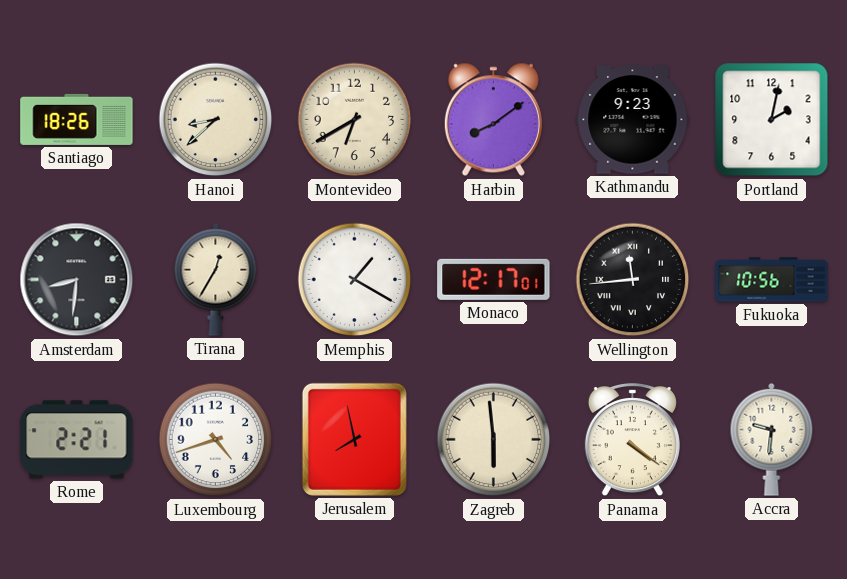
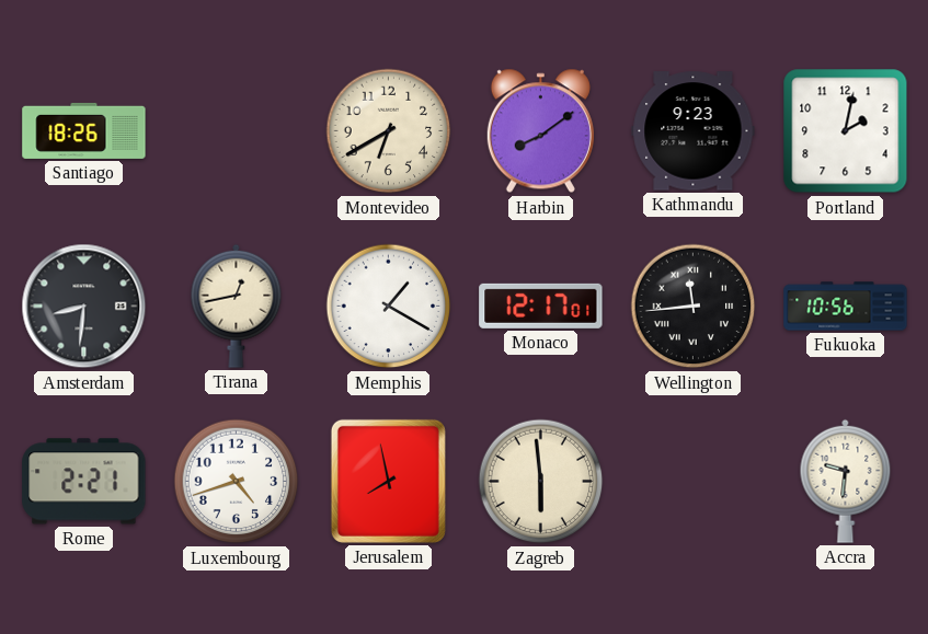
Hanoi: 8:38 -> none
Tirana: 12:35 -> 12:43
Panama: 4:21 -> none
